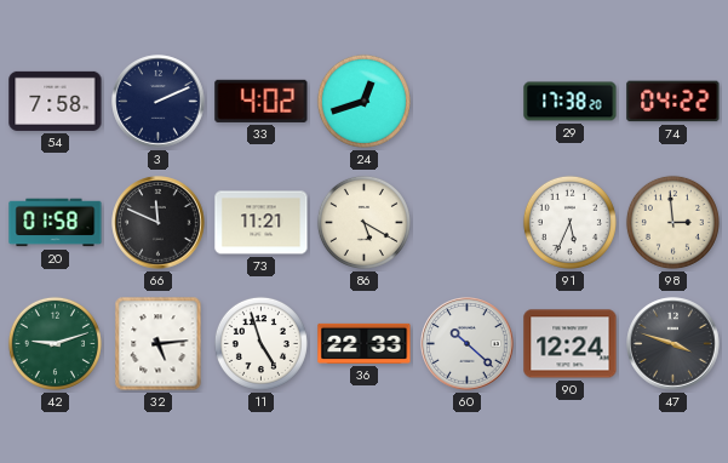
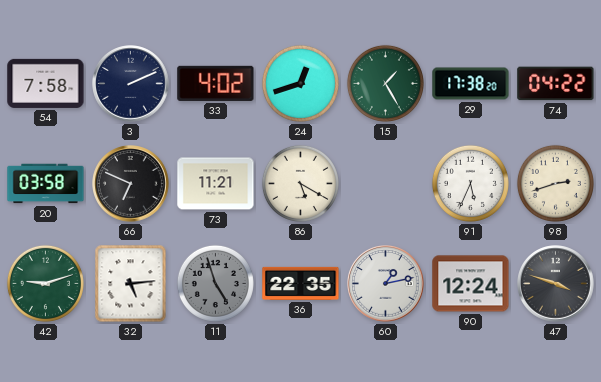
15: none -> 1:25
20: 01:58 -> 03:58
66: 11:49 -> 6:49
98: 2:59 -> 2:42
11 dial: white -> grey
36: 22:33 -> 22:35
60: 10:22 -> 1:13
